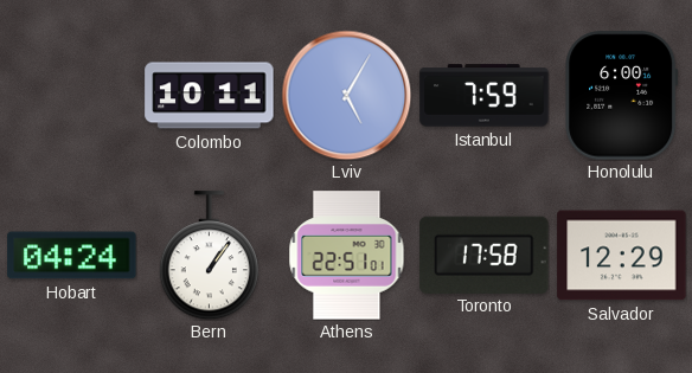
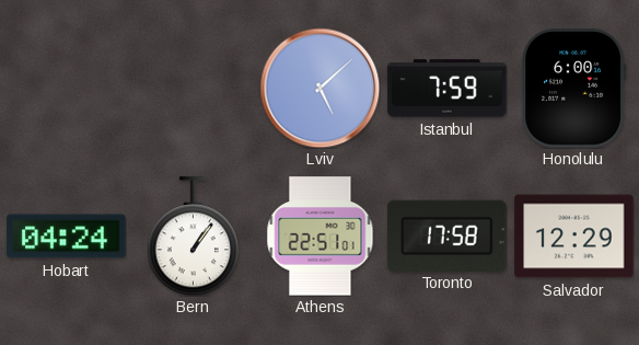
Colombo: 10:11 -> none
Lviv: 5:05 -> 5:08
